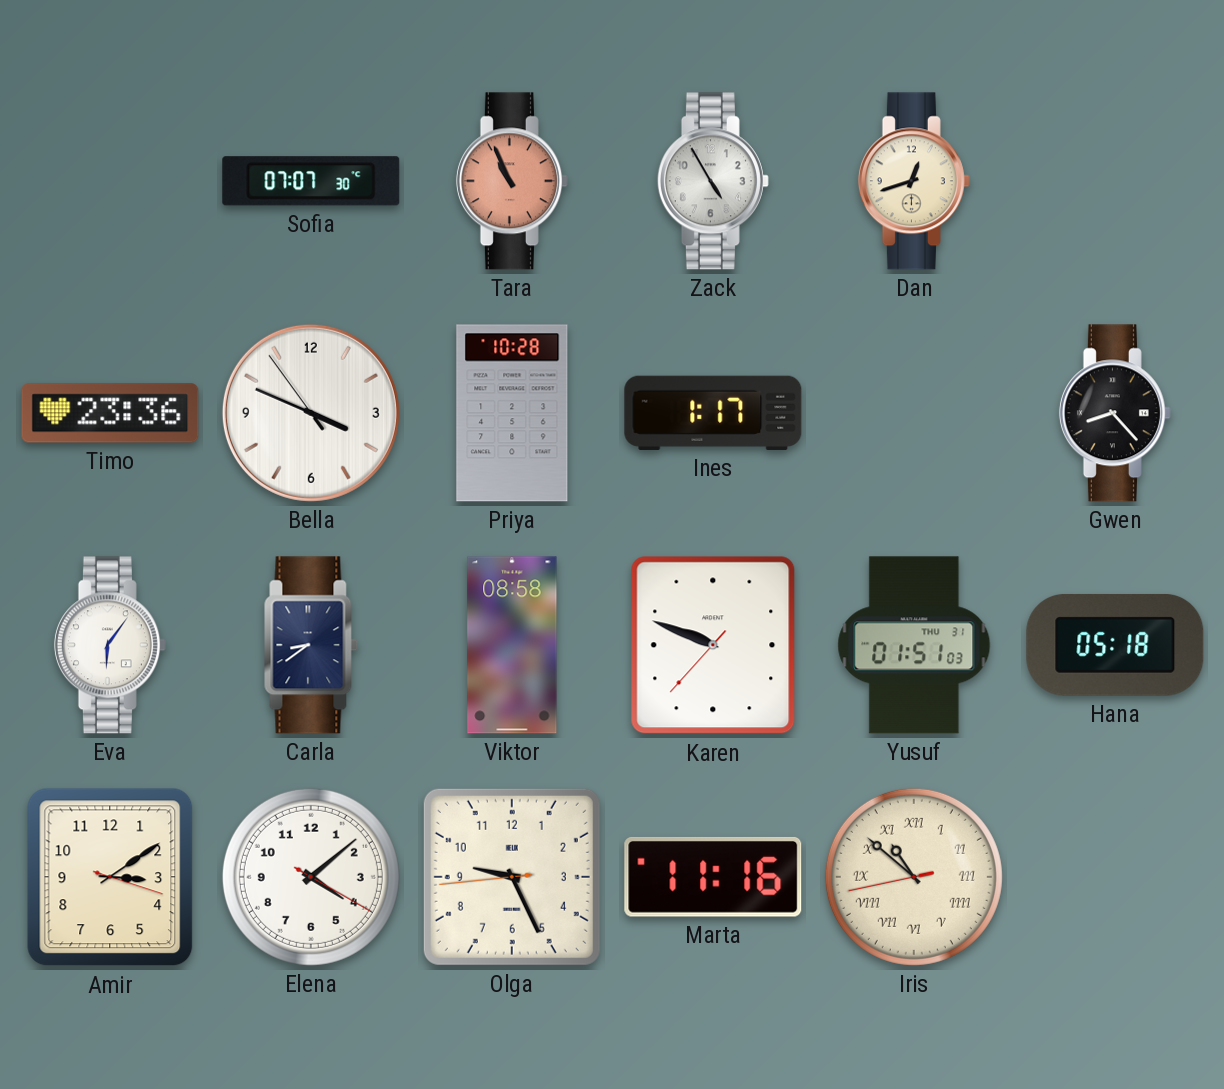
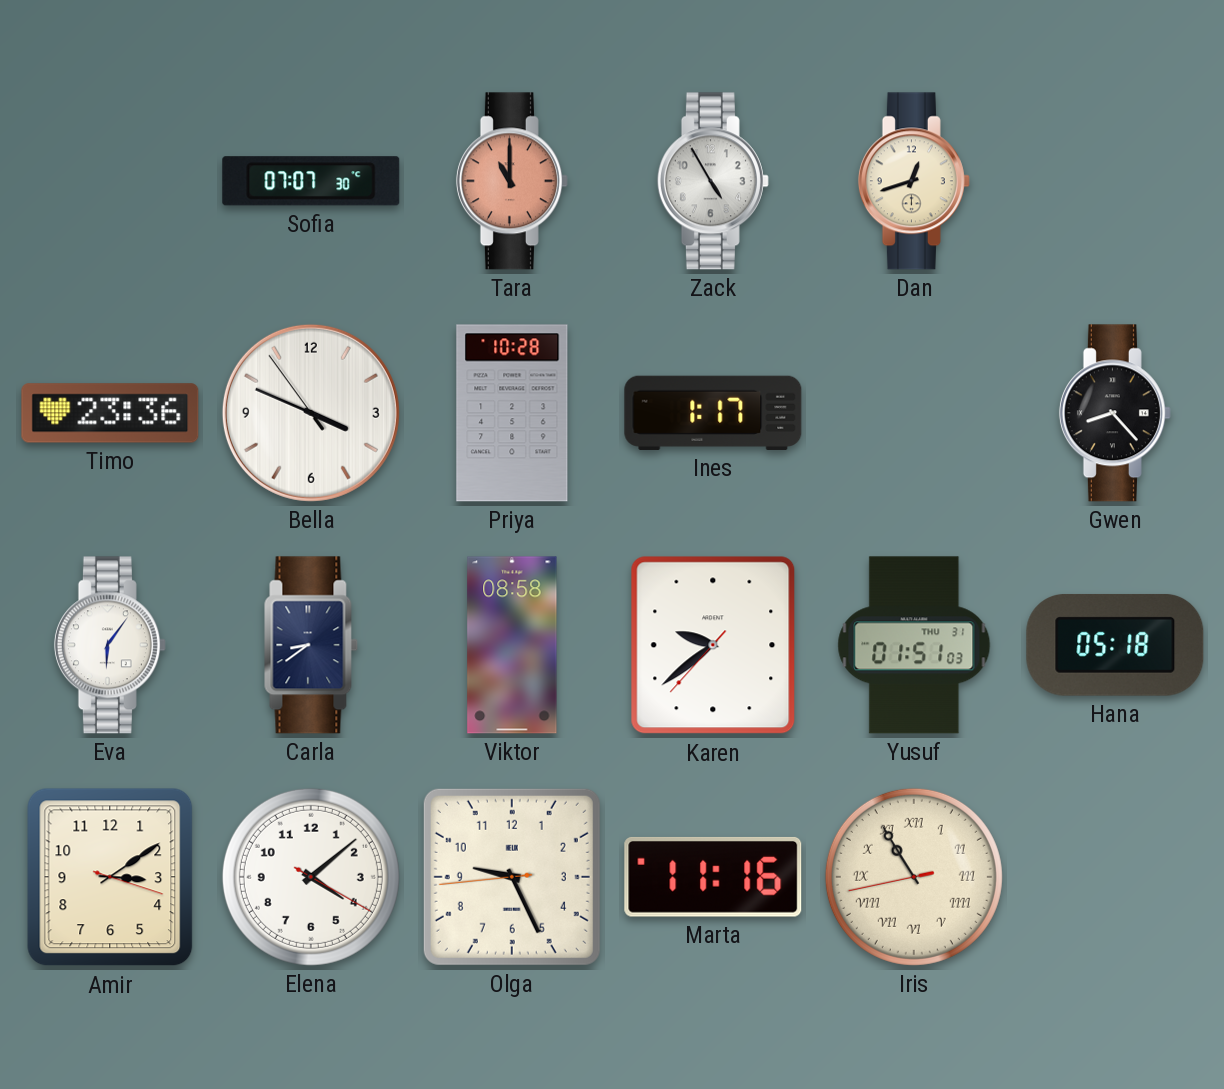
Tara: 10:56 -> 11:00
Karen: 9:48 -> 9:38
Iris: 10:51 -> 10:54
